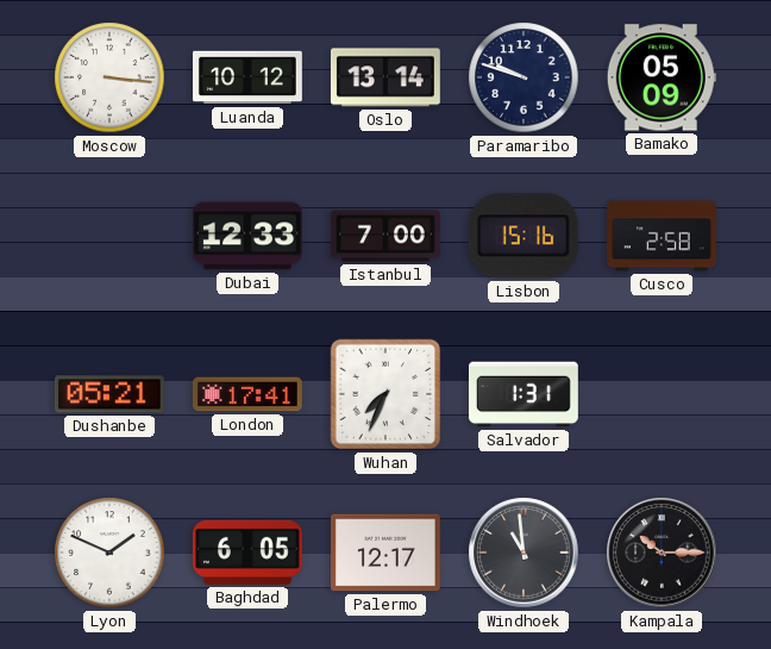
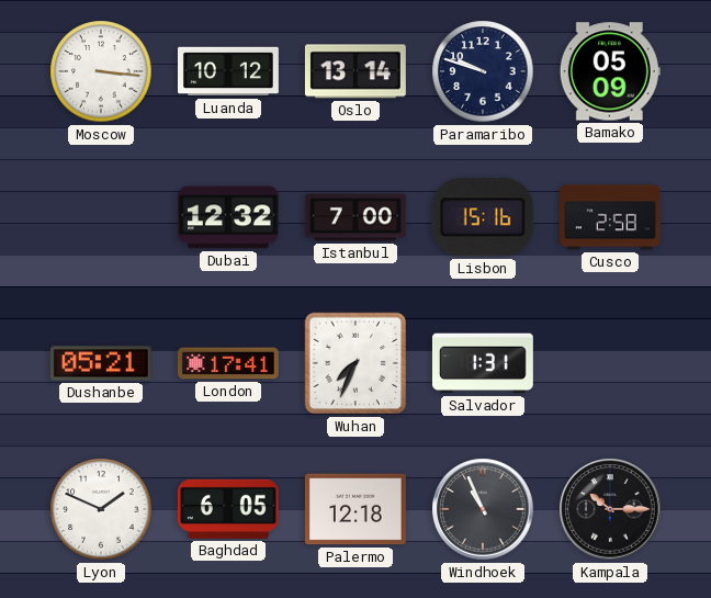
Dubai: 12:33 -> 12:32
Palermo: 12:17 -> 12:18
Windhoek: 10:59 -> 10:56
